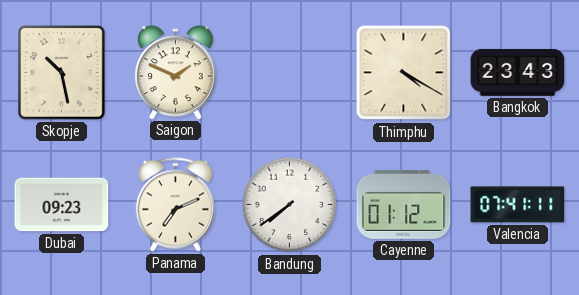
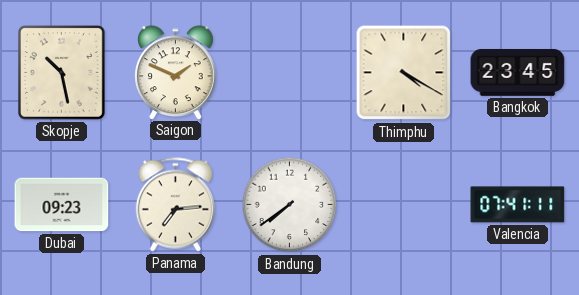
Bangkok: 23:43 -> 23:45
Panama: 7:11 -> 7:14
Cayenne: 01:12 -> none
